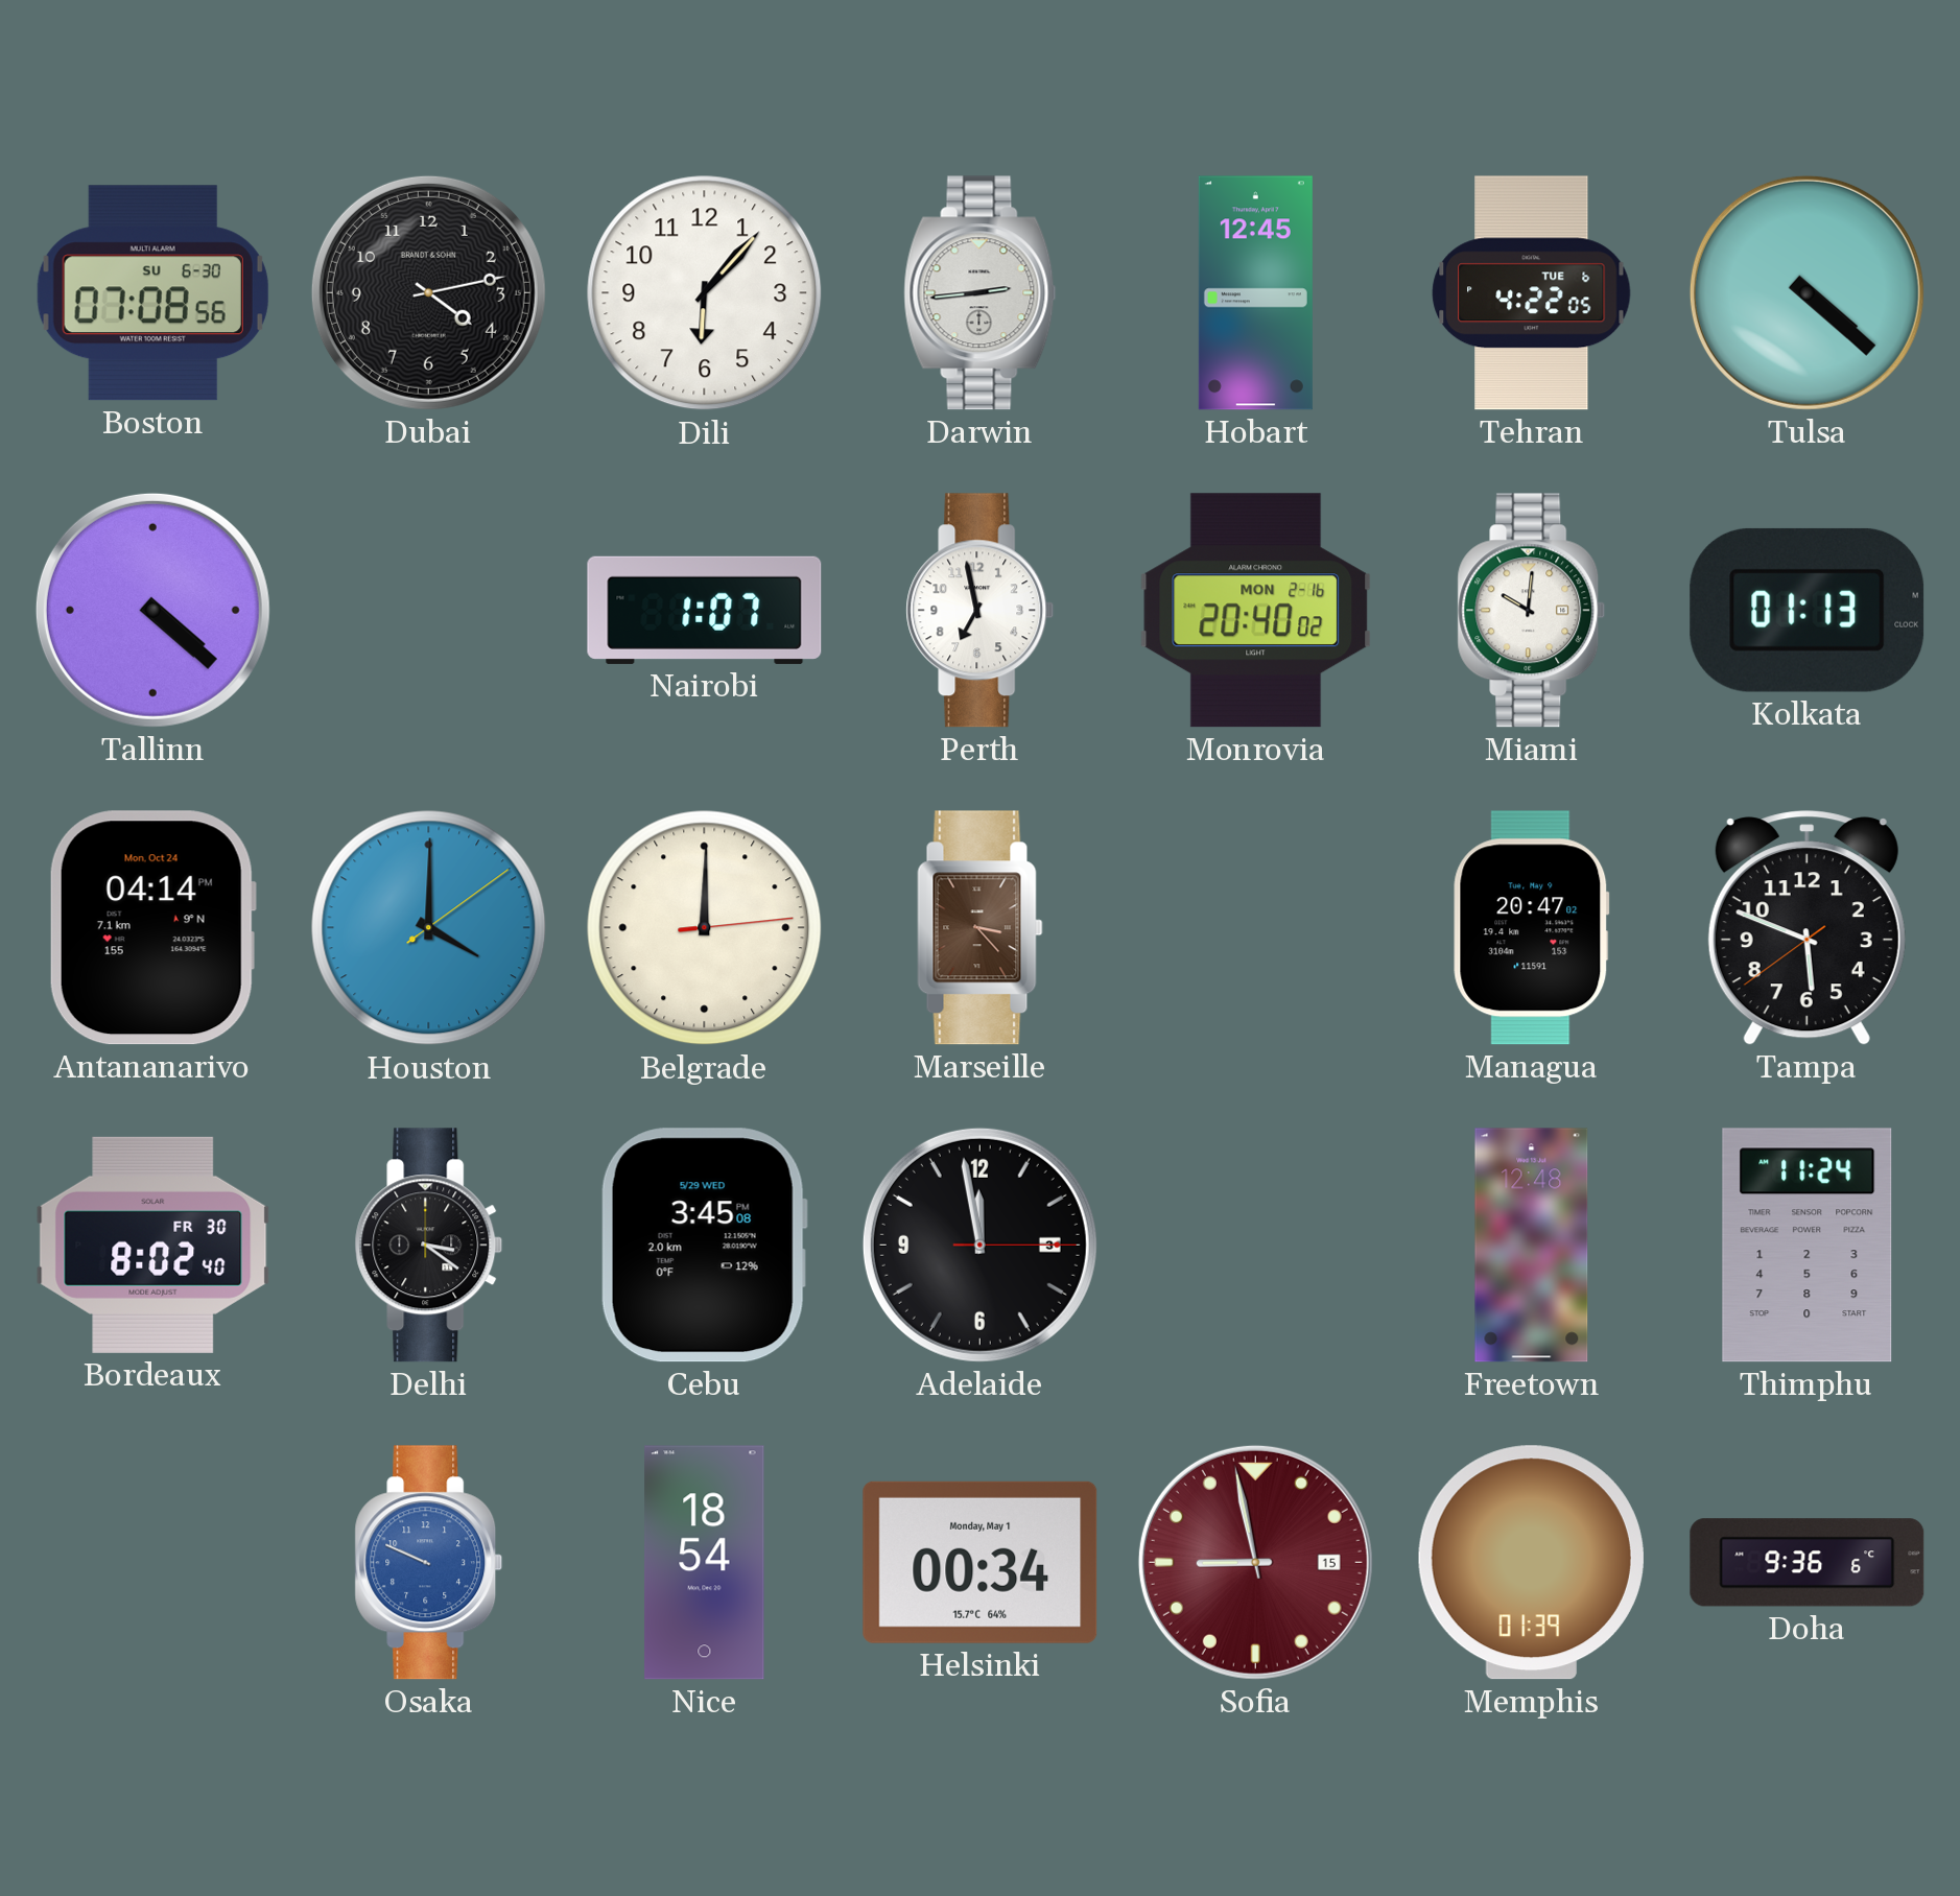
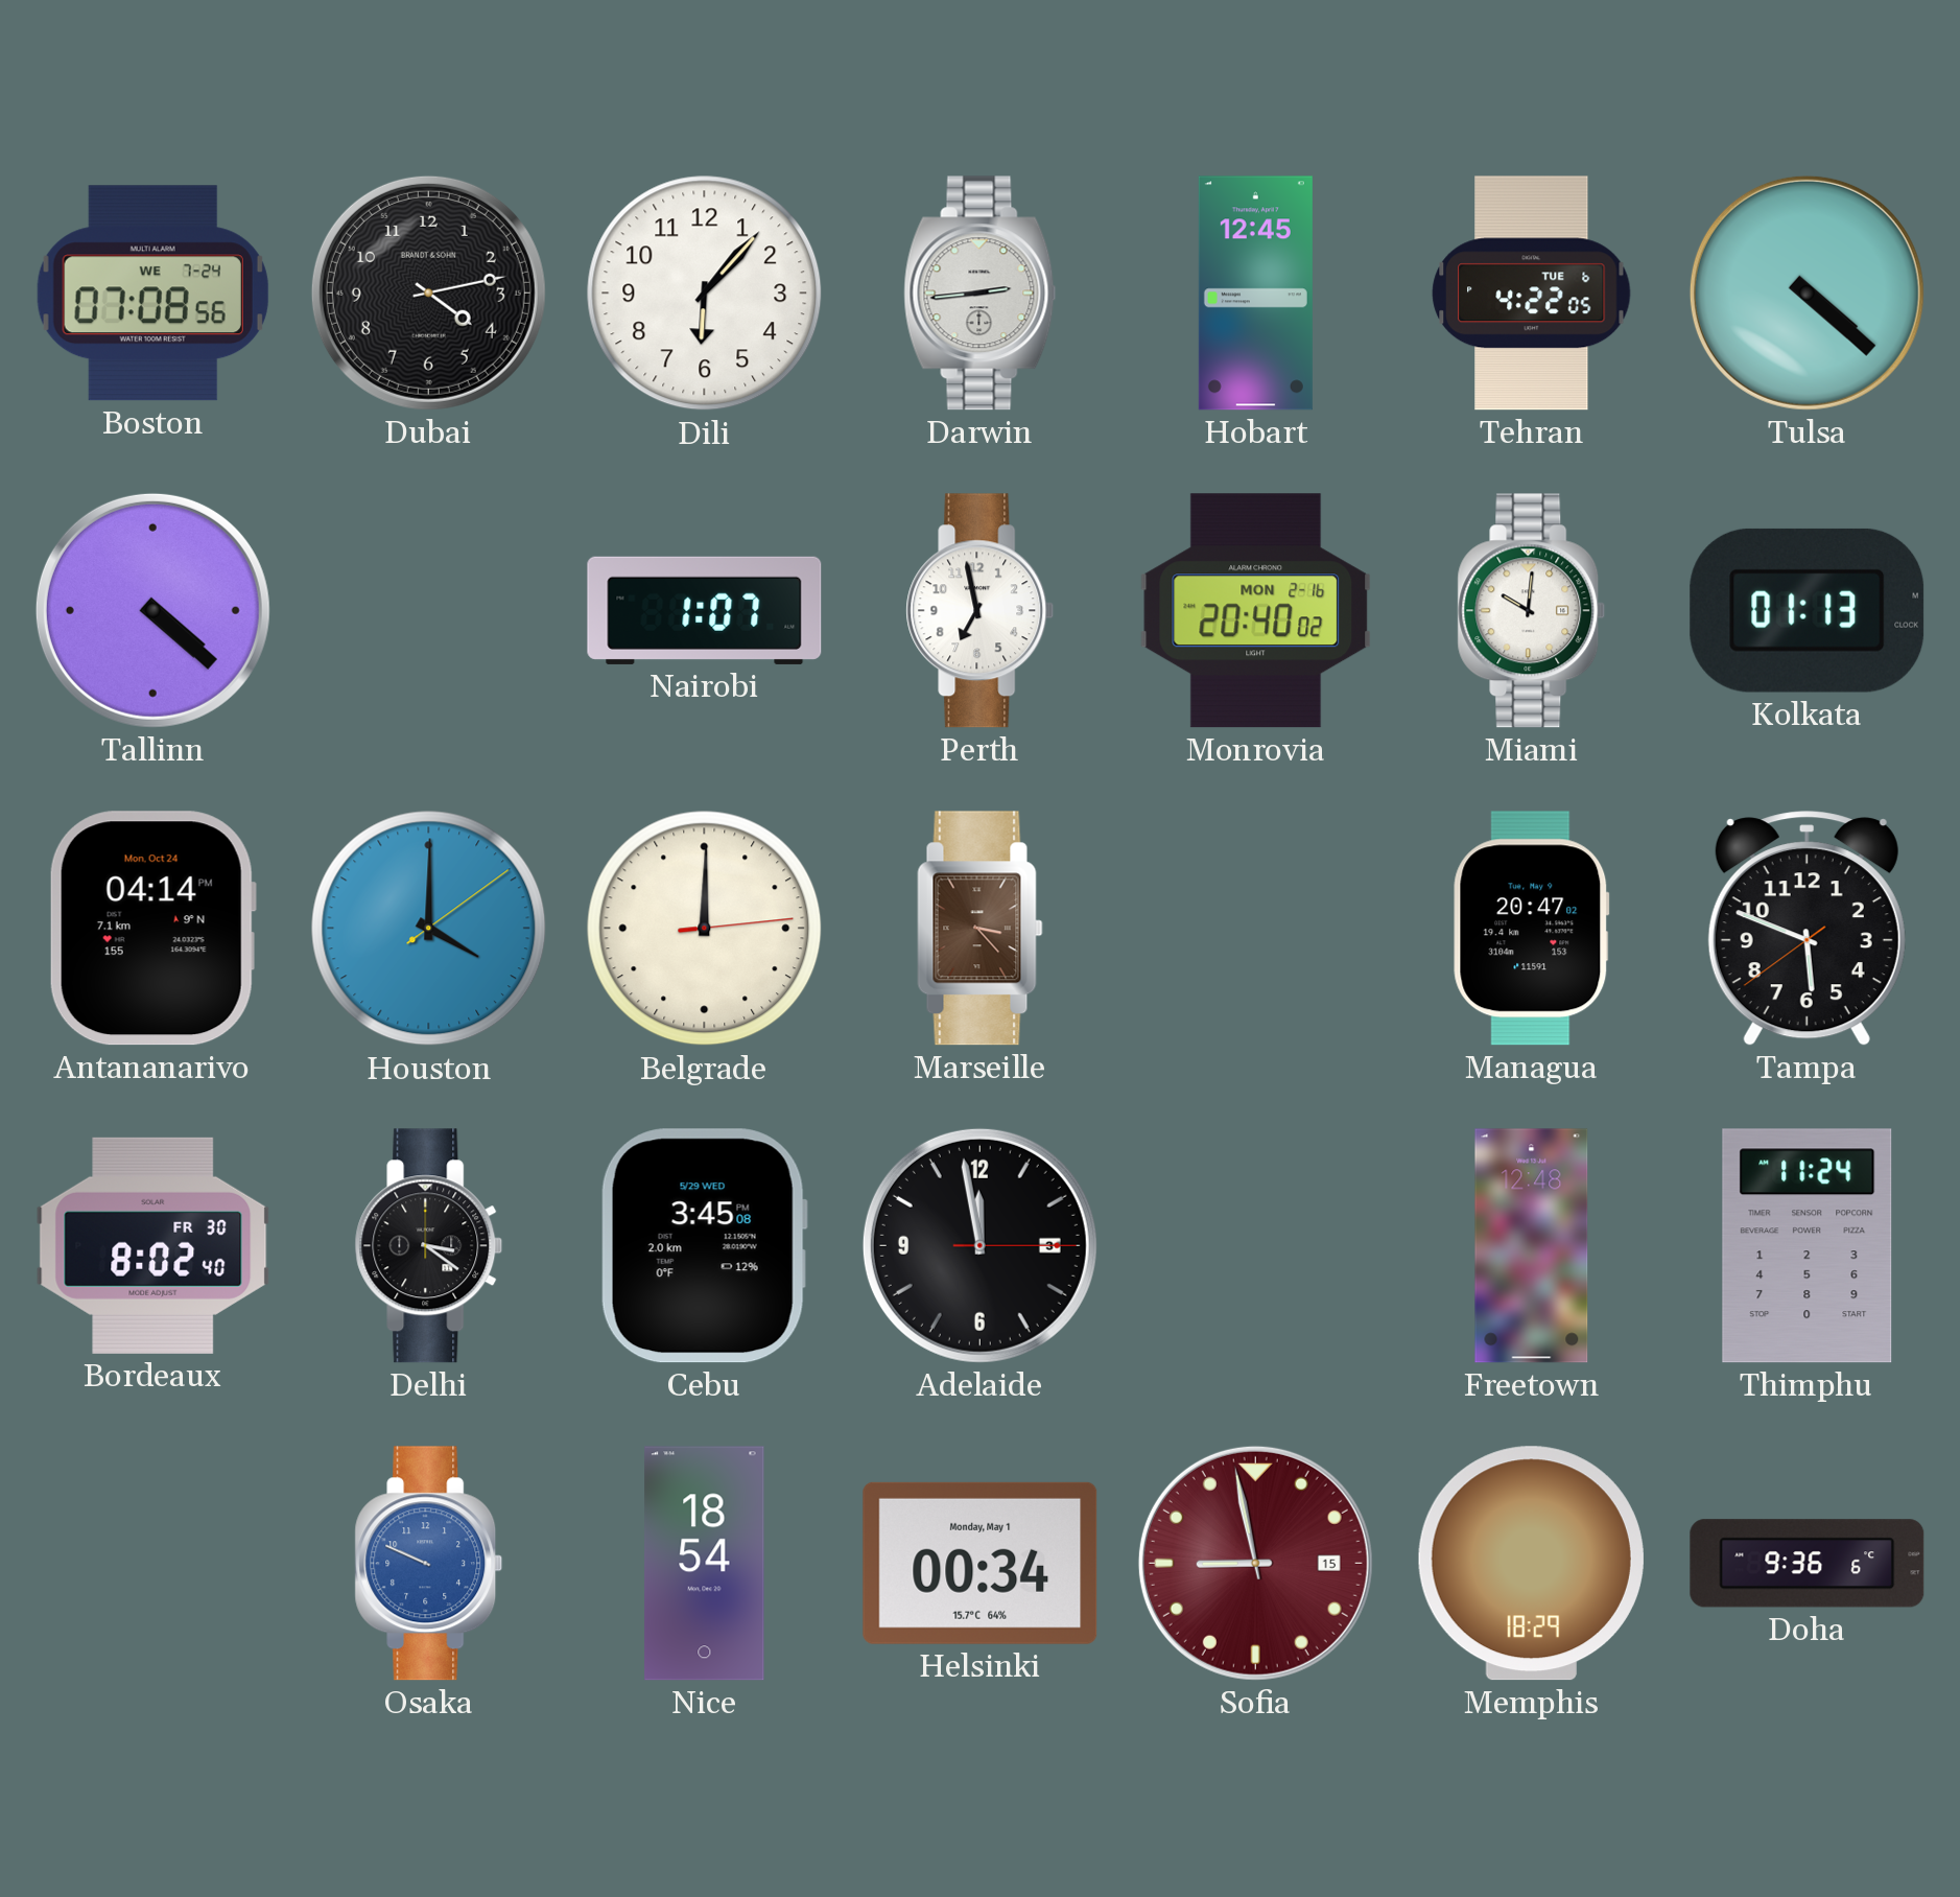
Boston date: SU 6-30 -> WE 7-24
Memphis: 01:39 -> 18:29
